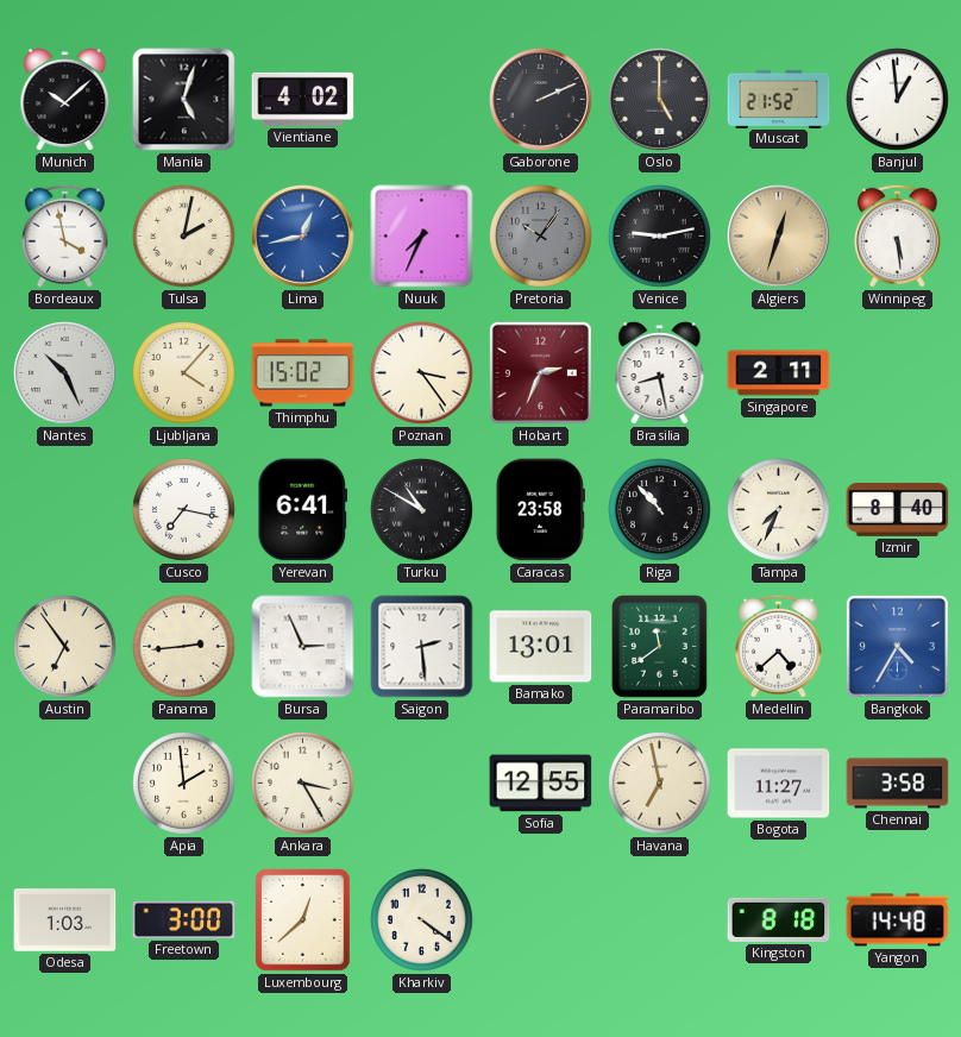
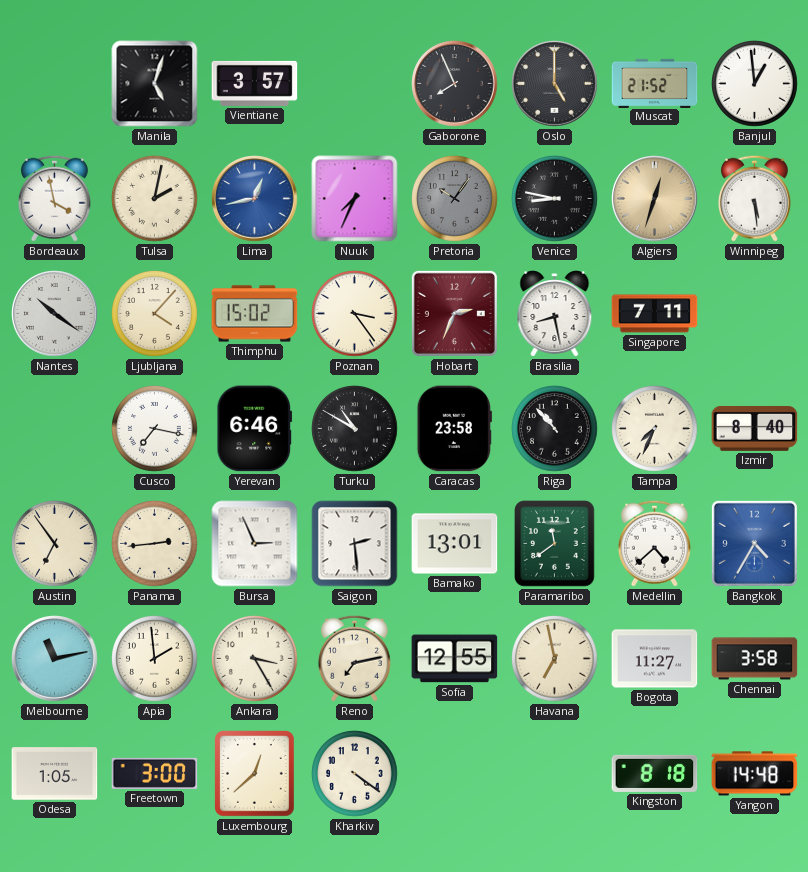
Munich: 10:08 -> none
Vientiane: 4:02 -> 3:57
Gaborone: 2:11 -> 7:56
Venice: 9:13 -> 8:47
Nantes: 10:26 -> 10:21
Singapore: 2:11 -> 7:11
Yerevan: 6:41 -> 6:46
Melbourne: none -> 11:13
Reno: none -> 7:13
Odesa: 1:03 -> 1:05
